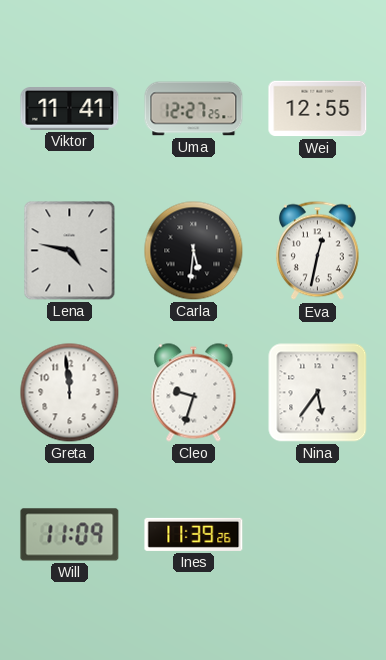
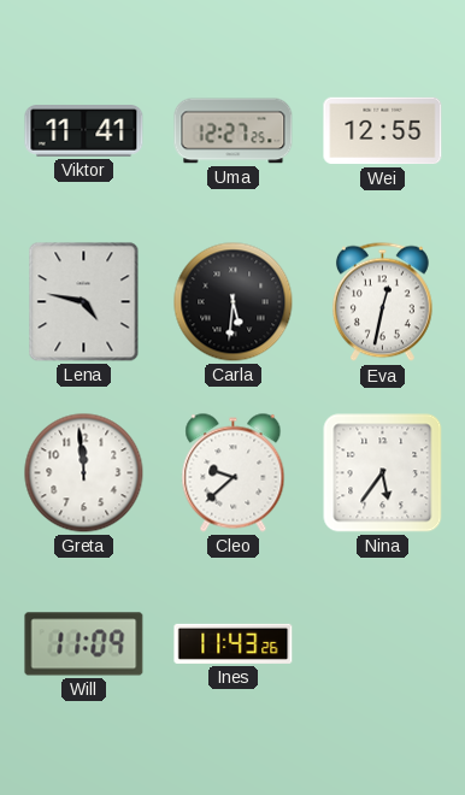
Cleo: 9:33 -> 9:38
Ines: 11:39 -> 11:43
